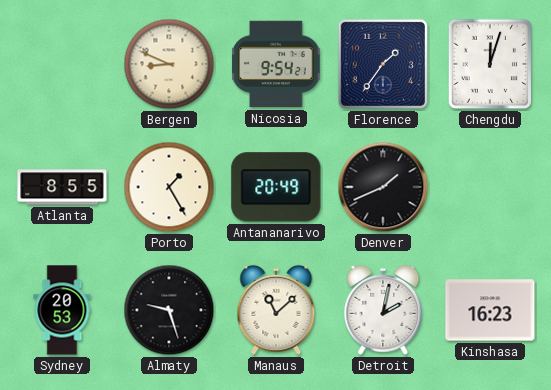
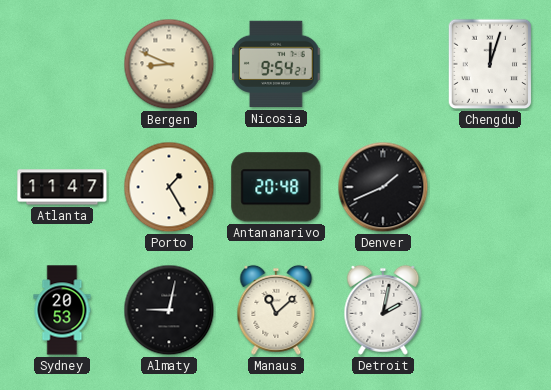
Florence: 1:36 -> none
Atlanta: 8:55 -> 11:47
Antananarivo: 20:49 -> 20:48
Almaty: 9:27 -> 9:02
Kinshasa: 16:23 -> none
